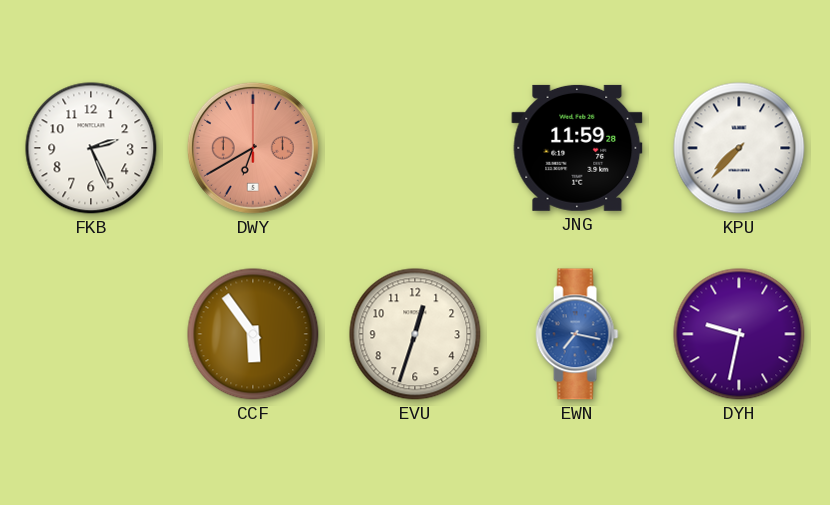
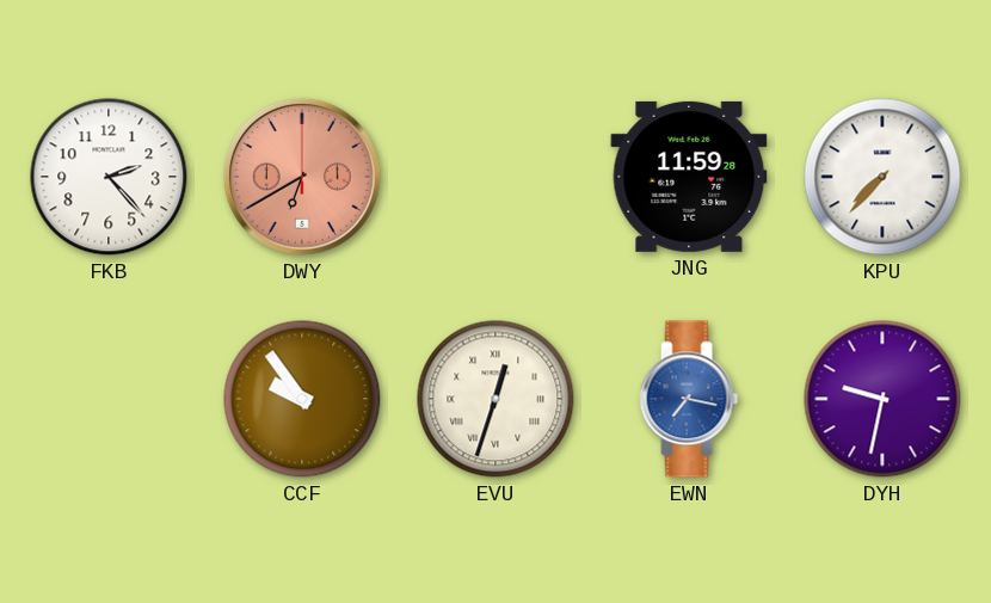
FKB: 2:26 -> 2:23
CCF: 5:54 -> 9:54
EVU numerals: Arabic -> Roman
